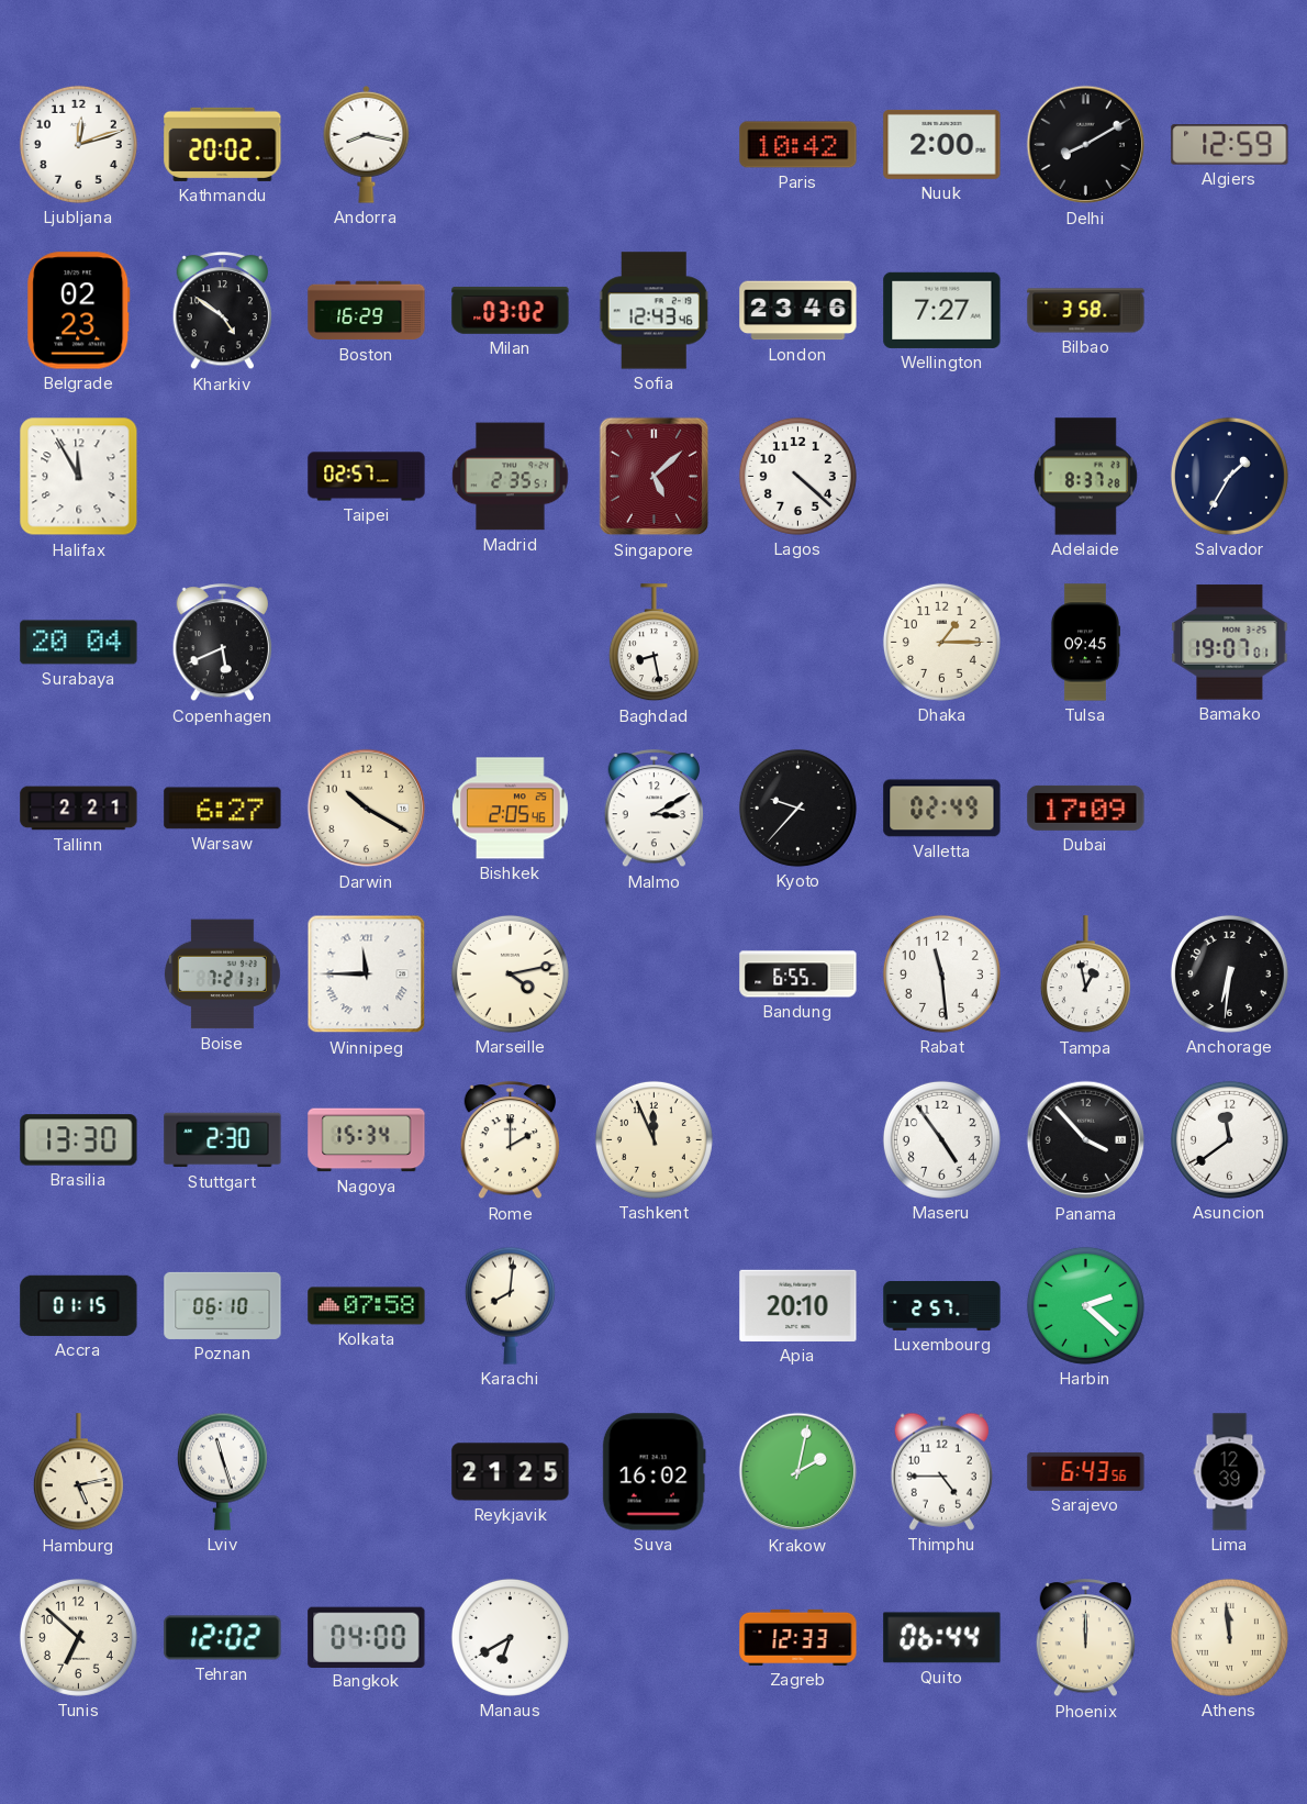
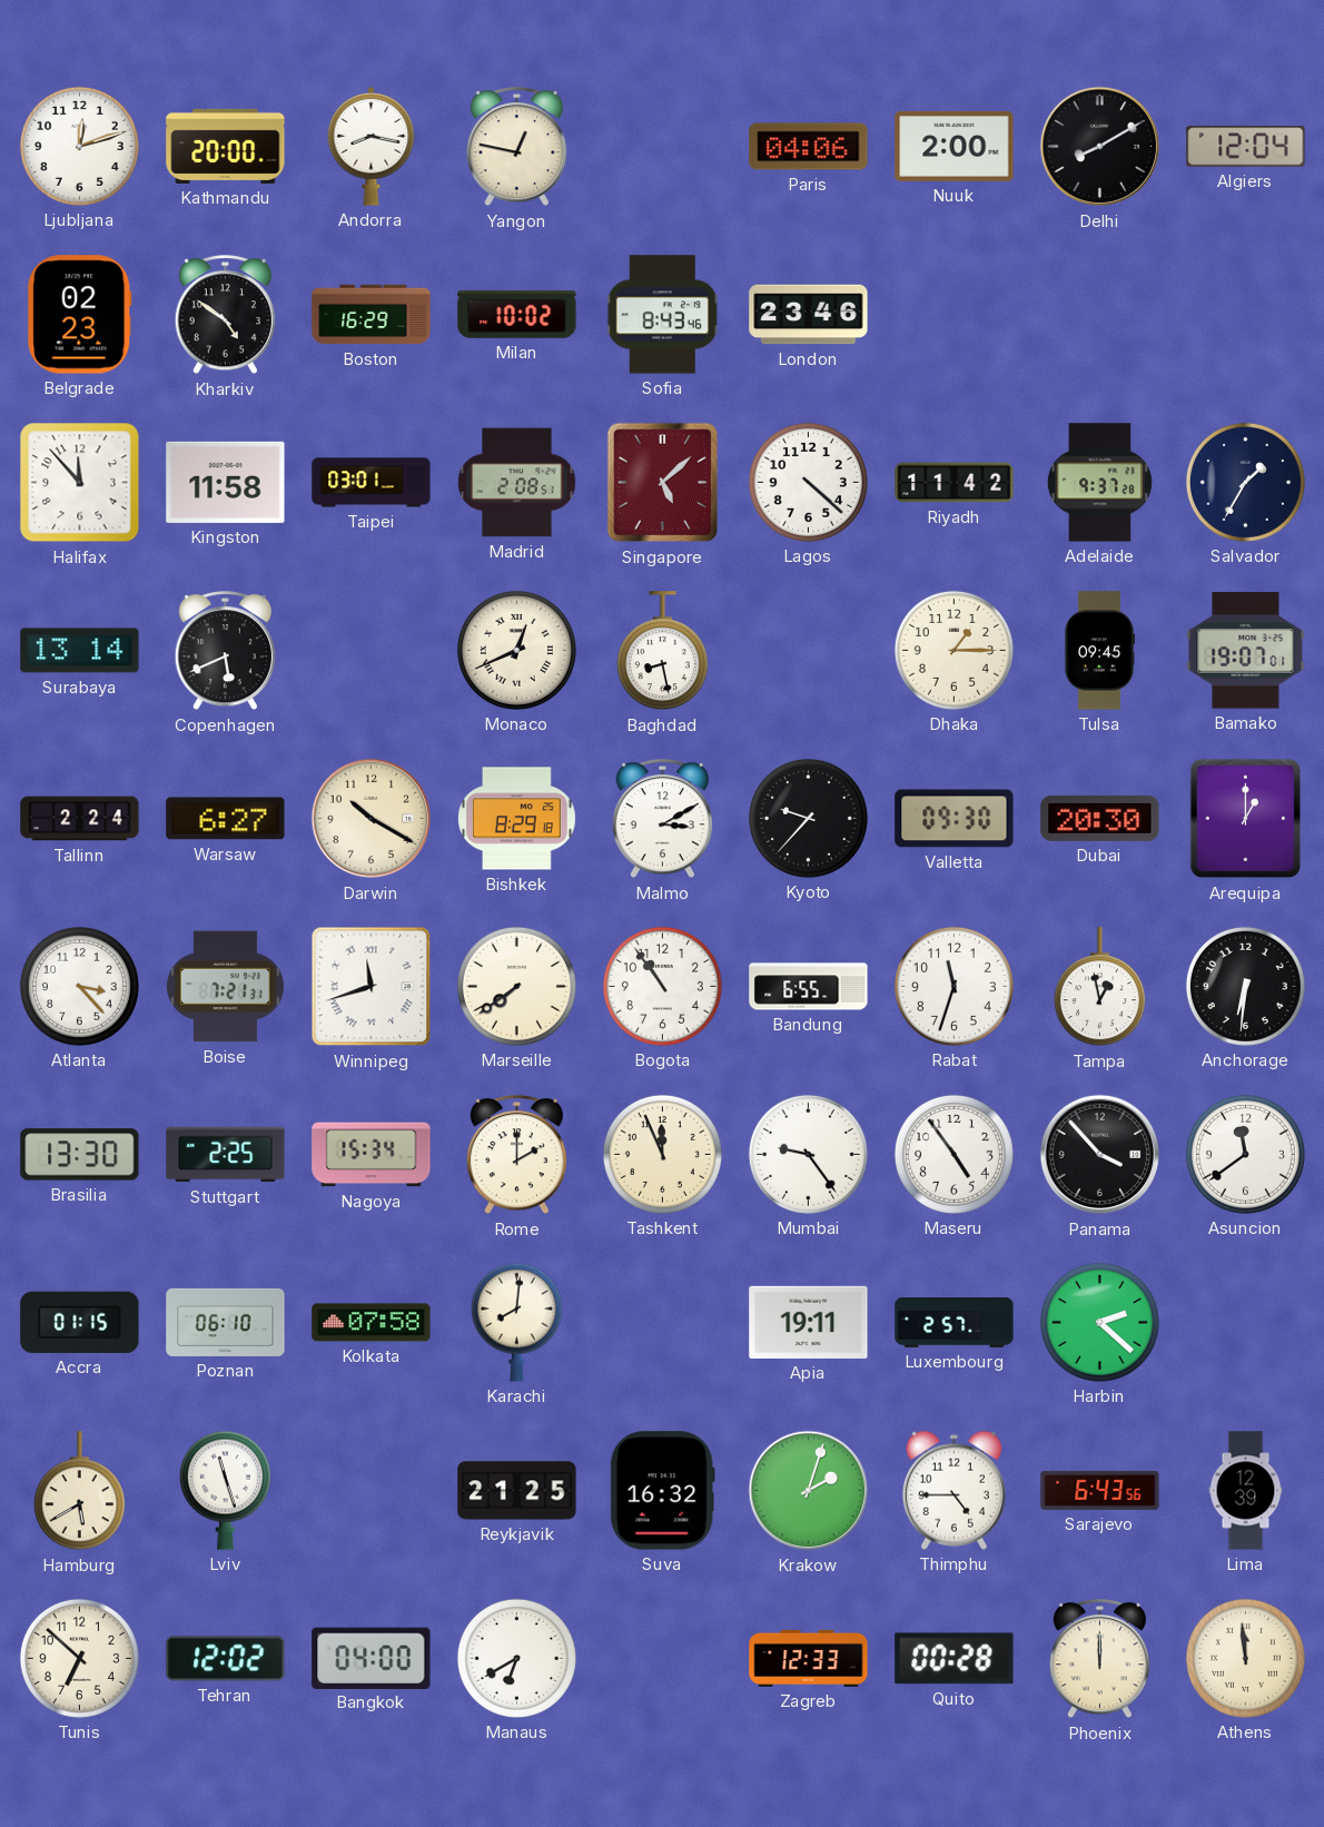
Kathmandu: 20:02 -> 20:00
Yangon: none -> 12:47
Paris: 10:42 -> 04:06
Algiers: 12:59 -> 12:04
Milan: 03:02 -> 10:02
Sofia: 12:43 -> 8:43
Wellington: 7:27 -> none
Bilbao: 3:58 -> none
Halifax: 11:55 -> 11:53
Kingston: none -> 11:58
Taipei: 02:57 -> 03:01
Madrid: 2:35 -> 2:08
Riyadh: none -> 11:42
Adelaide: 8:37 -> 9:37
Surabaya: 20:04 -> 13:14
Monaco: none -> 12:41
Tallinn: 2:21 -> 2:24
Bishkek: 2:05 -> 8:29
Valletta: 02:49 -> 09:30
Dubai: 17:09 -> 20:30
Arequipa: none -> 1:00
Atlanta: none -> 3:23
Winnipeg: 11:45 -> 11:42
Marseille: 4:13 -> 7:39
Bogota: none -> 10:54
Rabat: 11:29 -> 11:33
Stuttgart: 2:30 -> 2:25
Mumbai: none -> 9:24
Apia: 20:10 -> 19:11
Hamburg: 5:13 -> 5:40
Suva: 16:02 -> 16:32
Krakow: 2:02 -> 2:03
Quito: 06:44 -> 00:28
